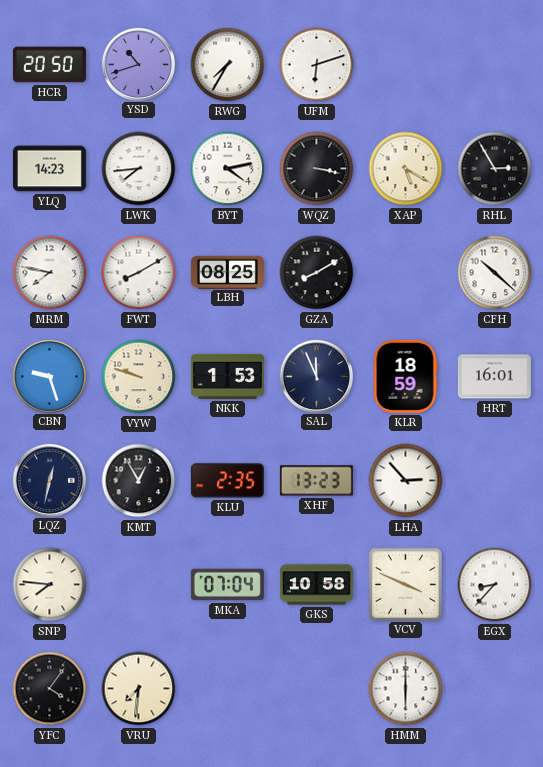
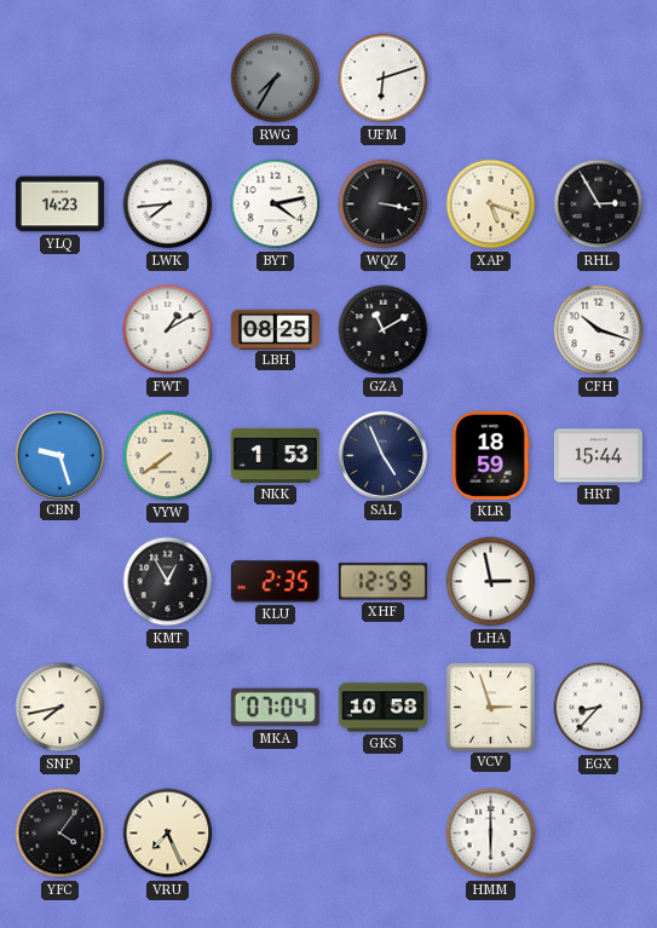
HCR: 20:50 -> none
YSD: 10:42 -> none
RWG dial: white -> grey
XAP: 5:20 -> 5:18
MRM: 7:47 -> none
FWT: 8:10 -> 1:10
GZA: 8:10 -> 11:10
CFH: 10:22 -> 10:18
VYW: 9:48 -> 7:39
SAL: 11:56 -> 4:56
HRT: 16:01 -> 15:44
LQZ: 12:32 -> none
XHF: 13:23 -> 12:59
LHA: 2:53 -> 2:58
SNP: 7:46 -> 7:43
VCV: 3:49 -> 2:57
VRU: 7:31 -> 7:26
